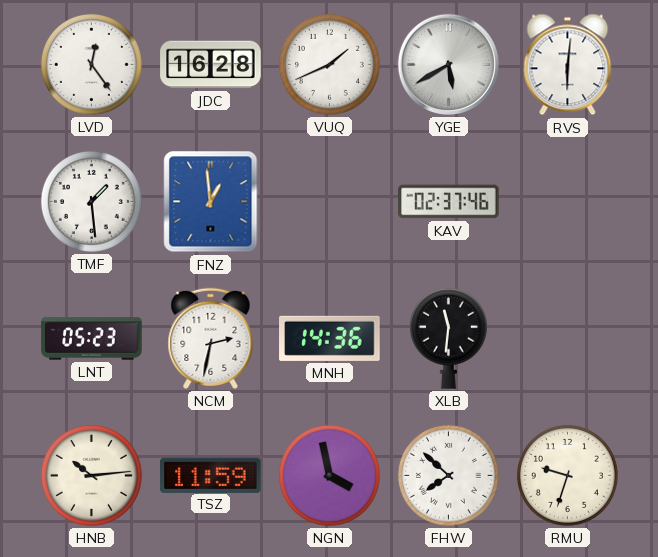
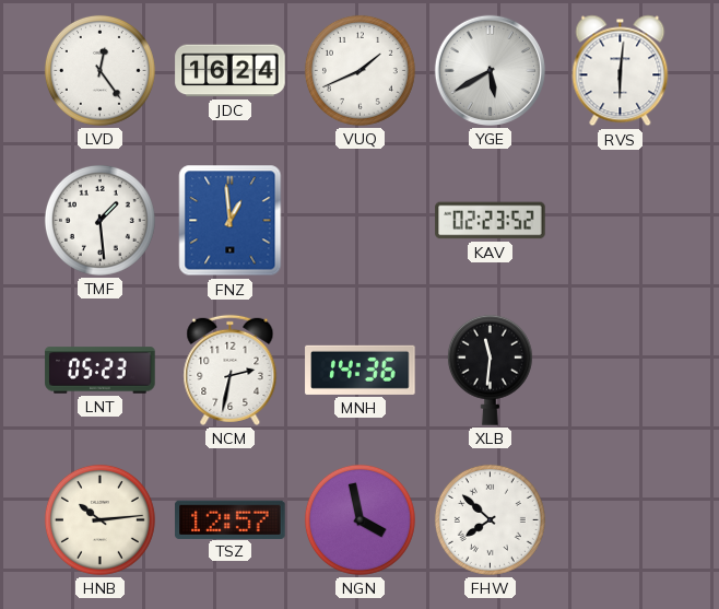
JDC: 16:28 -> 16:24
KAV: 02:37 -> 02:23
TSZ: 11:59 -> 12:57
RMU: 9:33 -> none
